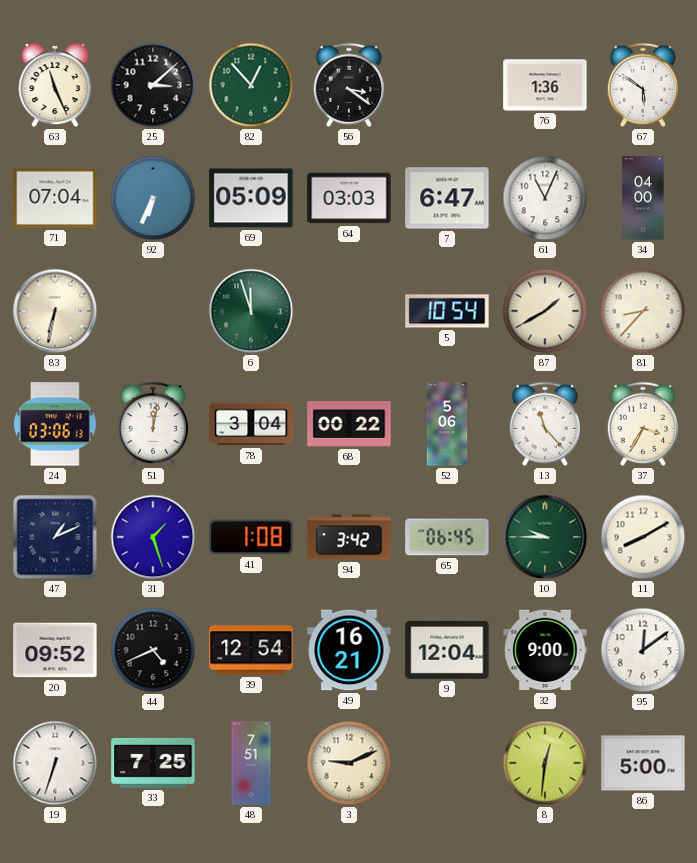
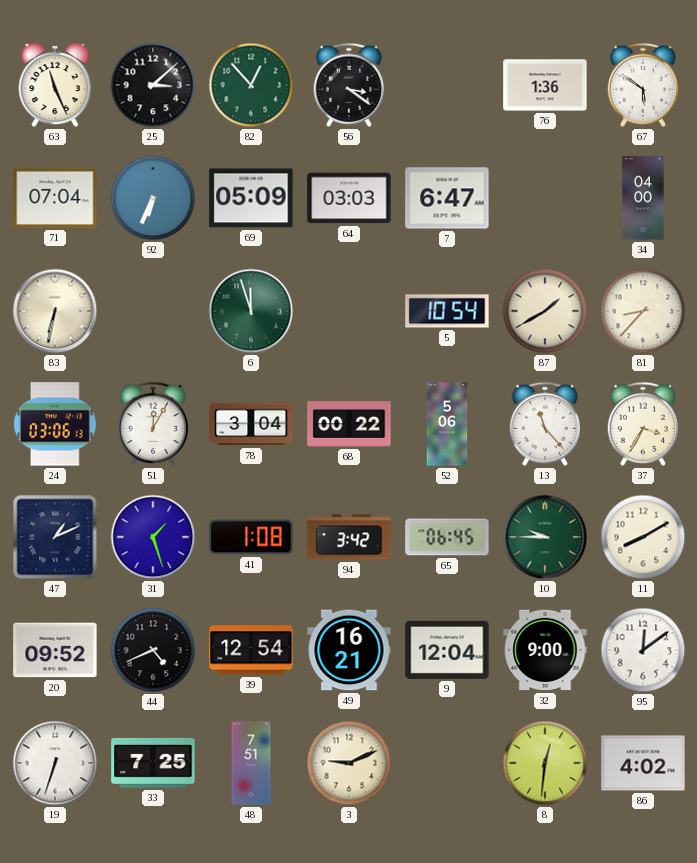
61: 11:04 -> none
51: 12:02 -> 12:05
86: 5:00 -> 4:02
